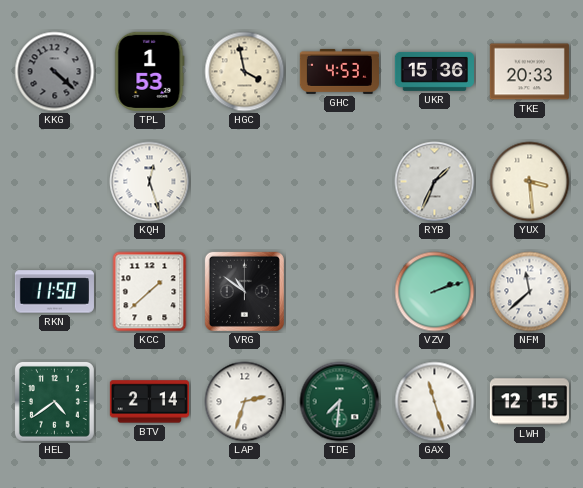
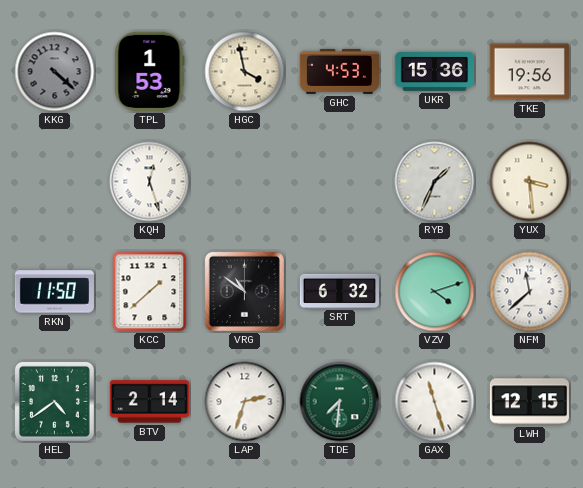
TKE: 20:33 -> 19:56
SRT: none -> 6:32
VZV: 2:12 -> 4:12
